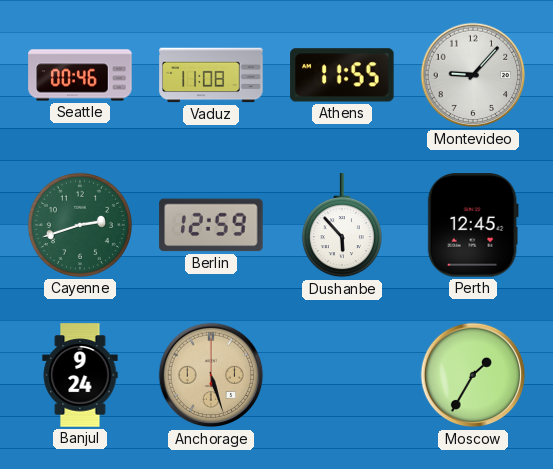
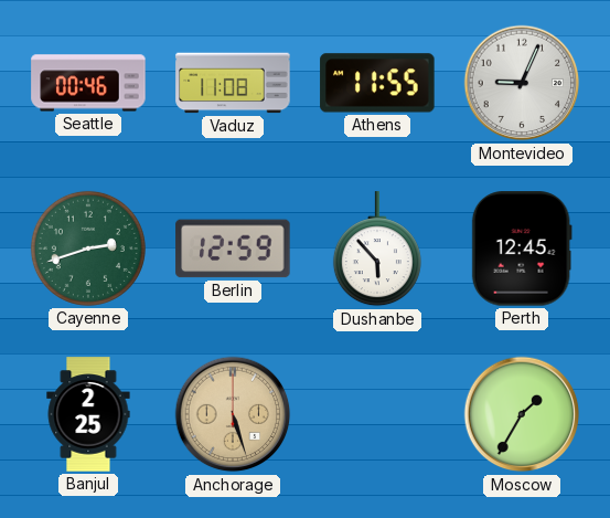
Montevideo: 9:07 -> 9:04
Banjul: 9:24 -> 2:25
